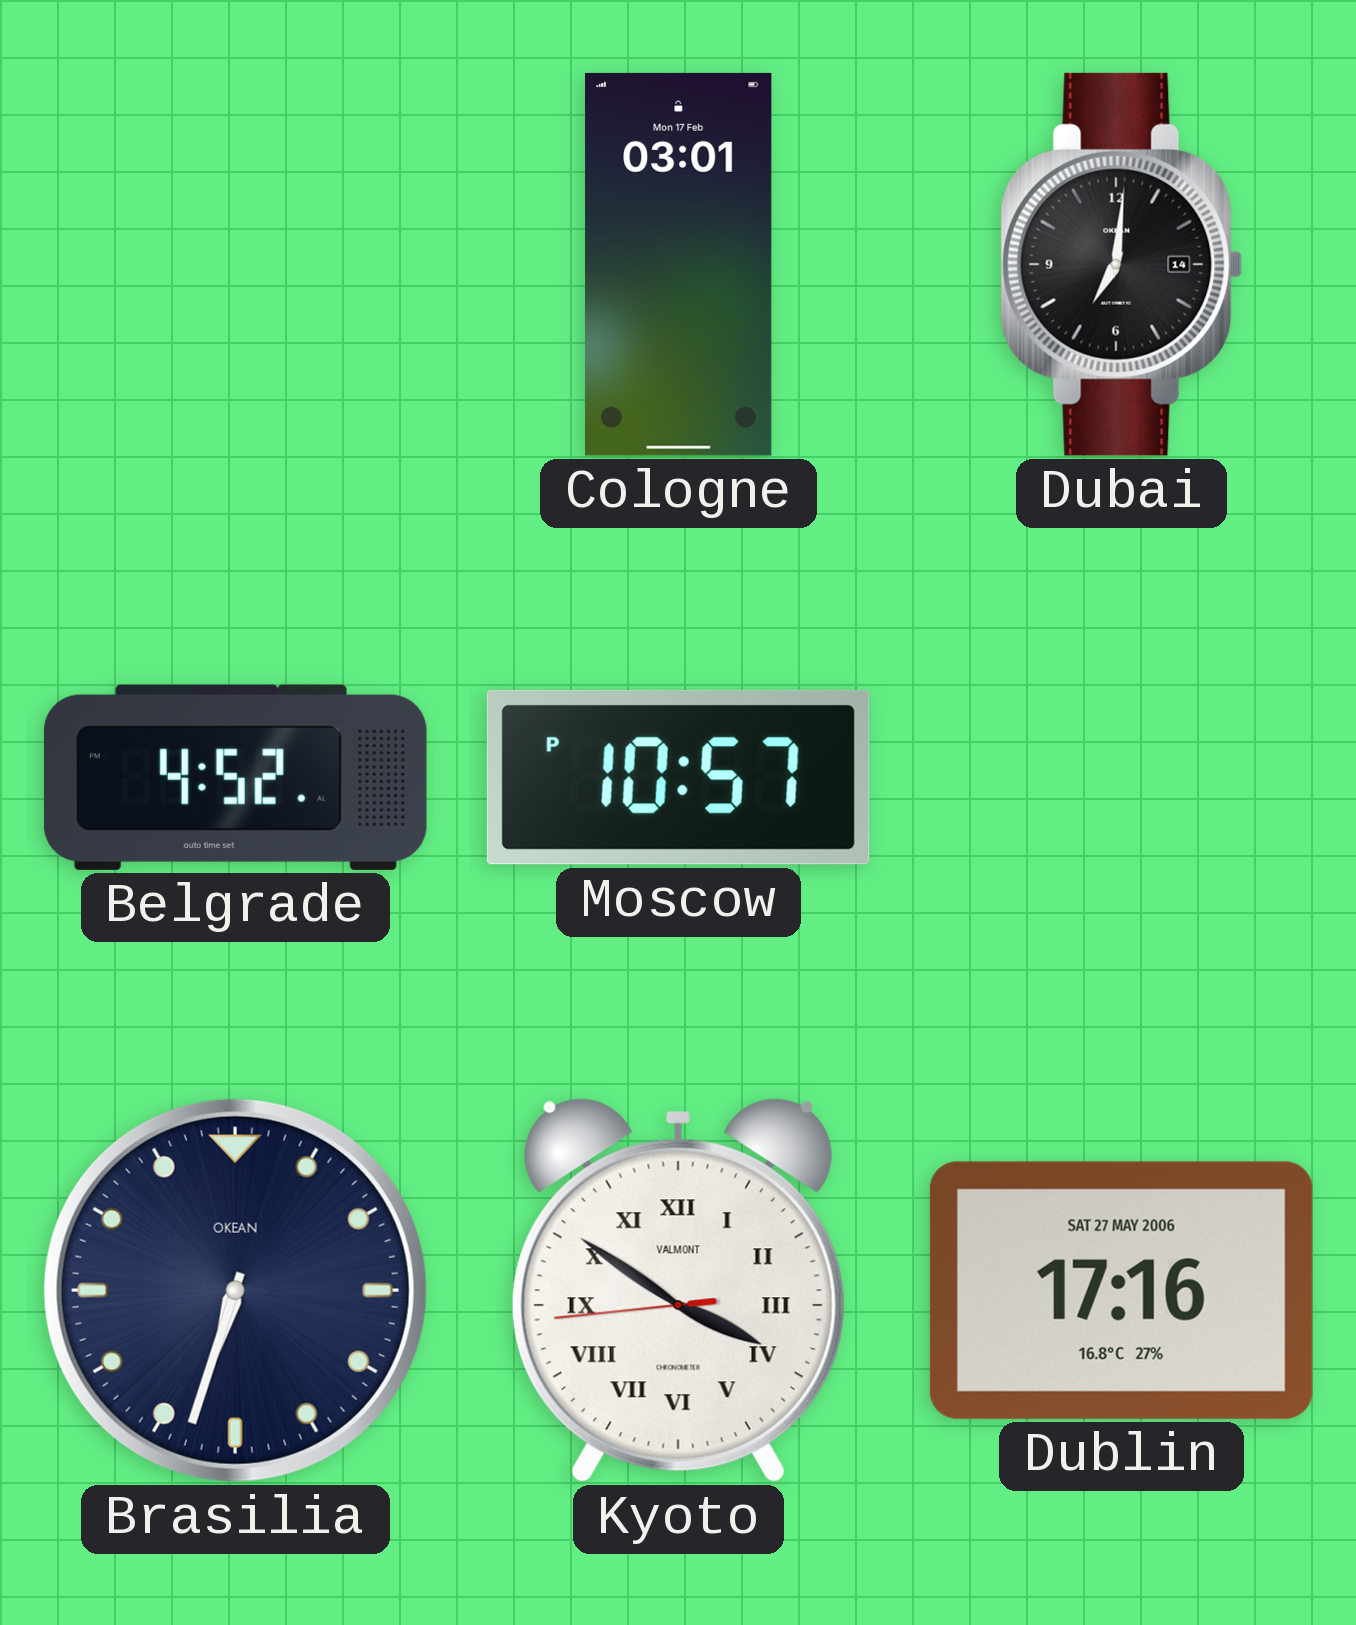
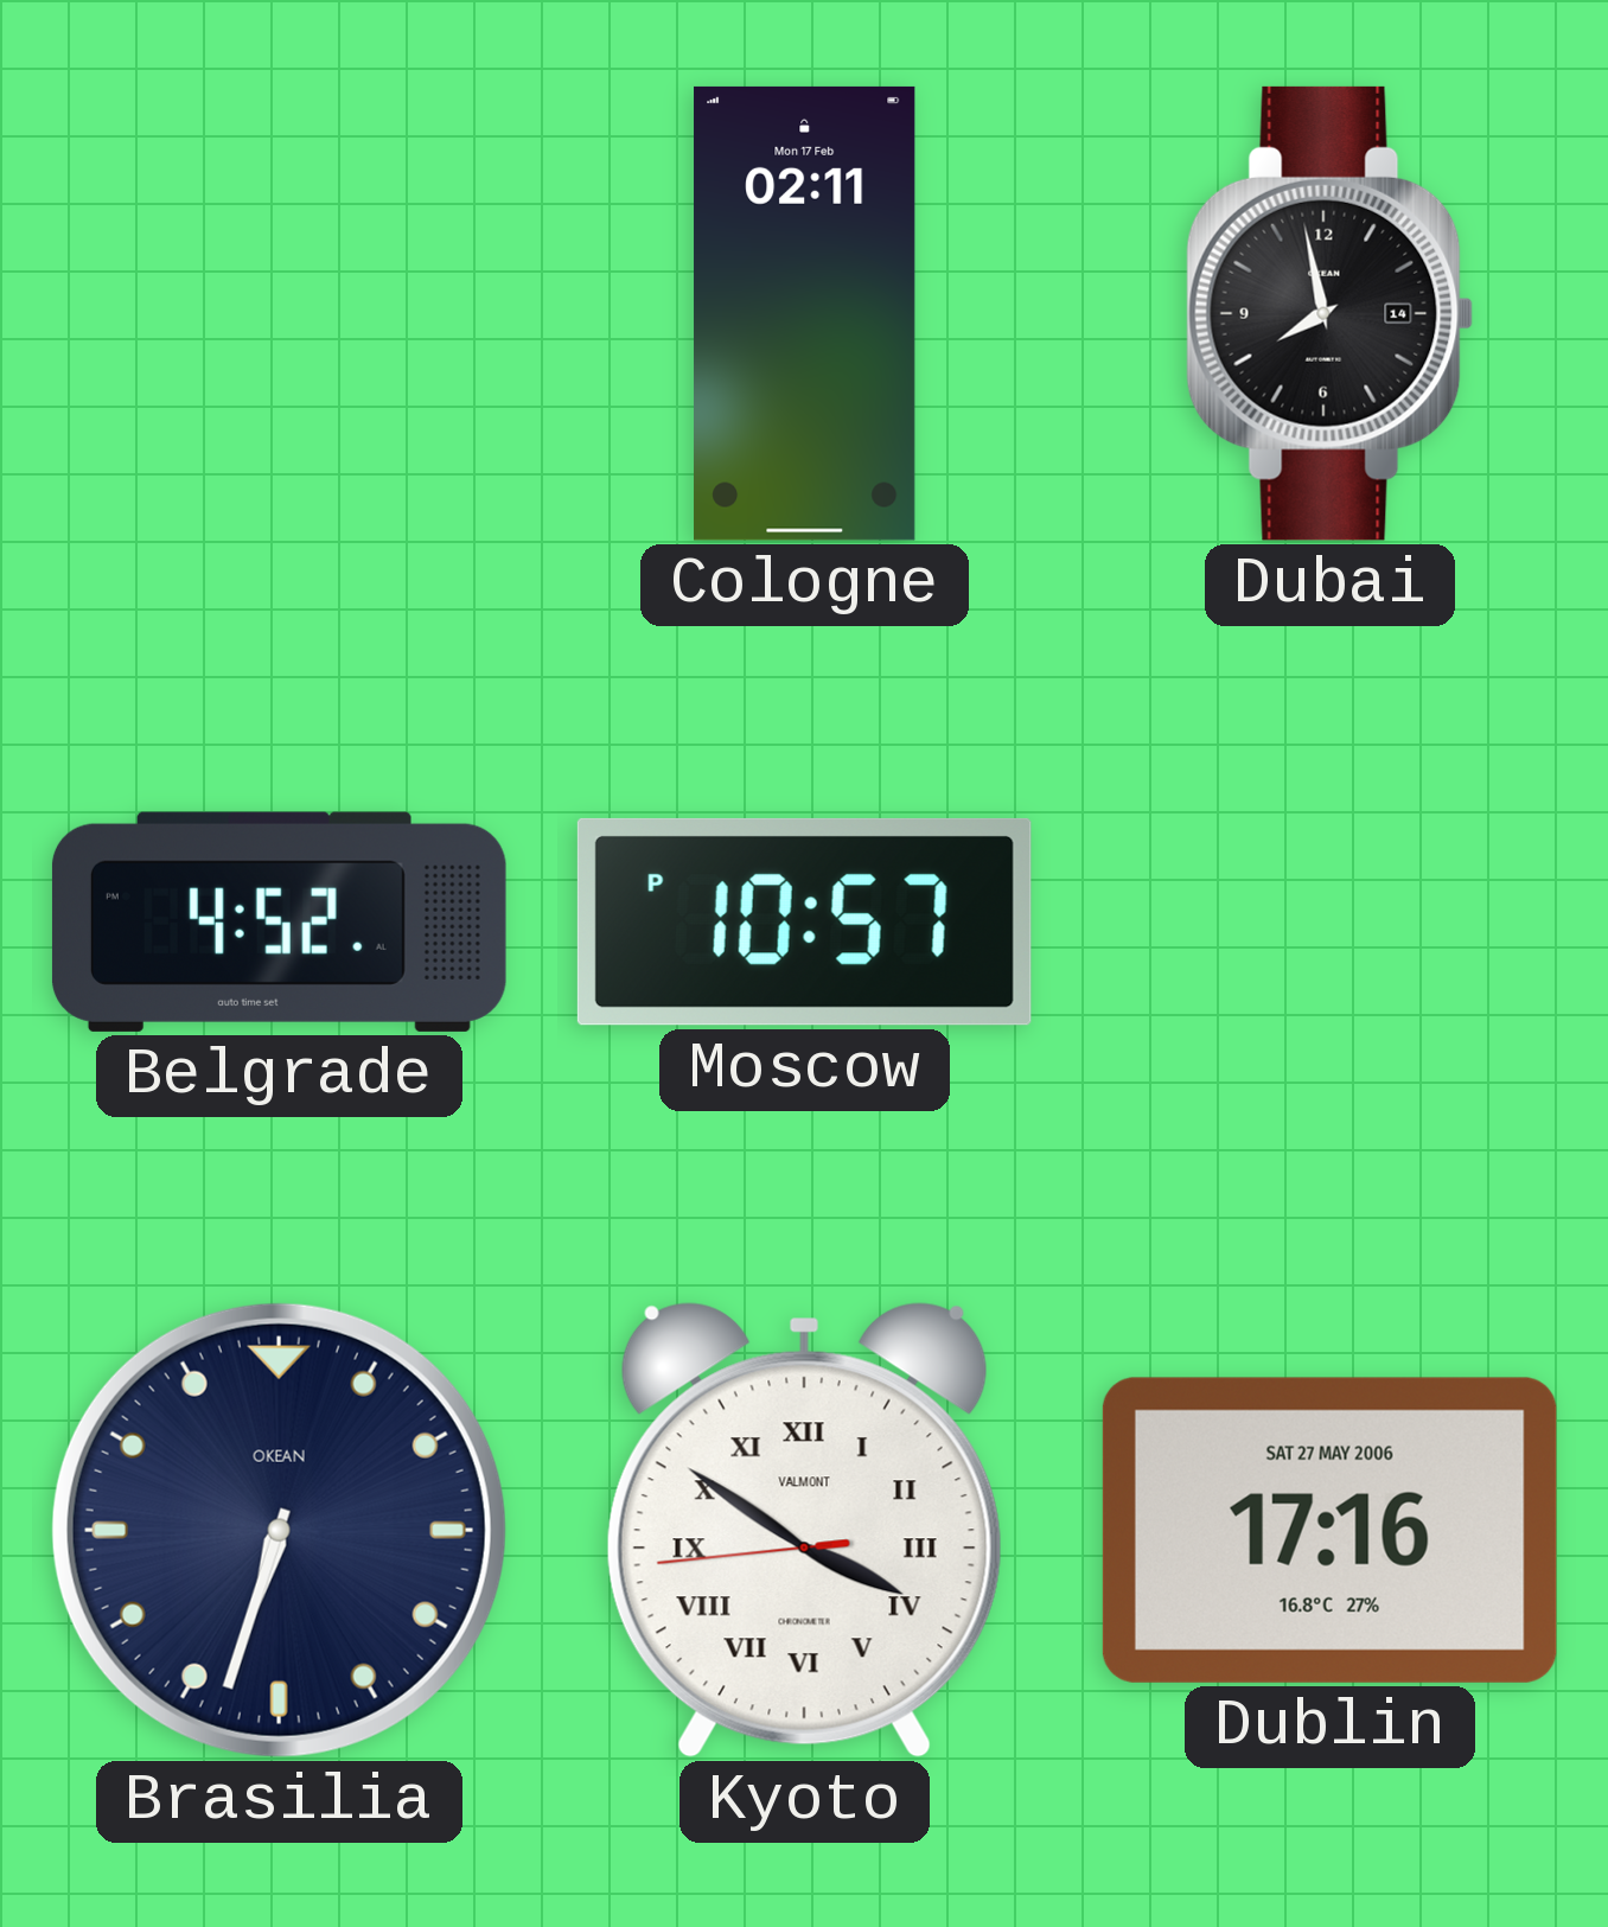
Cologne: 03:01 -> 02:11
Dubai: 7:01 -> 7:58
